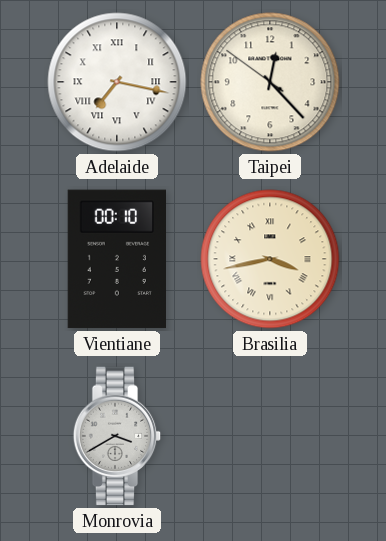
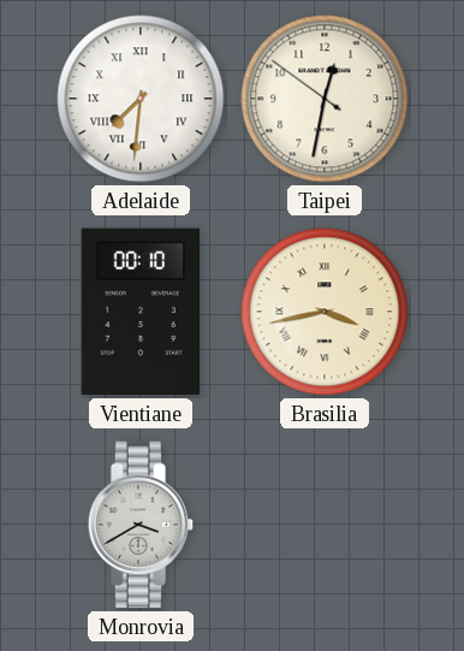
Adelaide: 7:17 -> 7:31
Taipei: 12:22 -> 12:31
